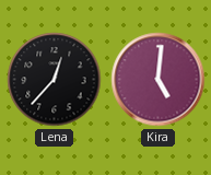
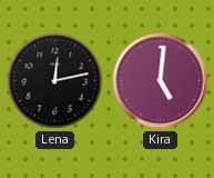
Lena: 12:37 -> 12:13
